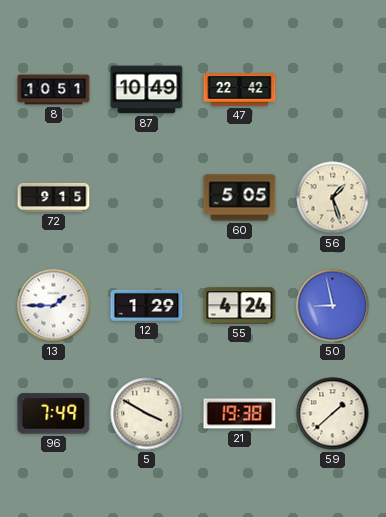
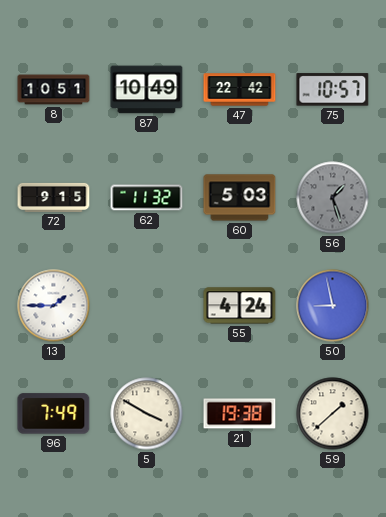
75: none -> 10:57
62: none -> 11:32
60: 5:05 -> 5:03
56 dial: cream -> grey
12: 1:29 -> none
